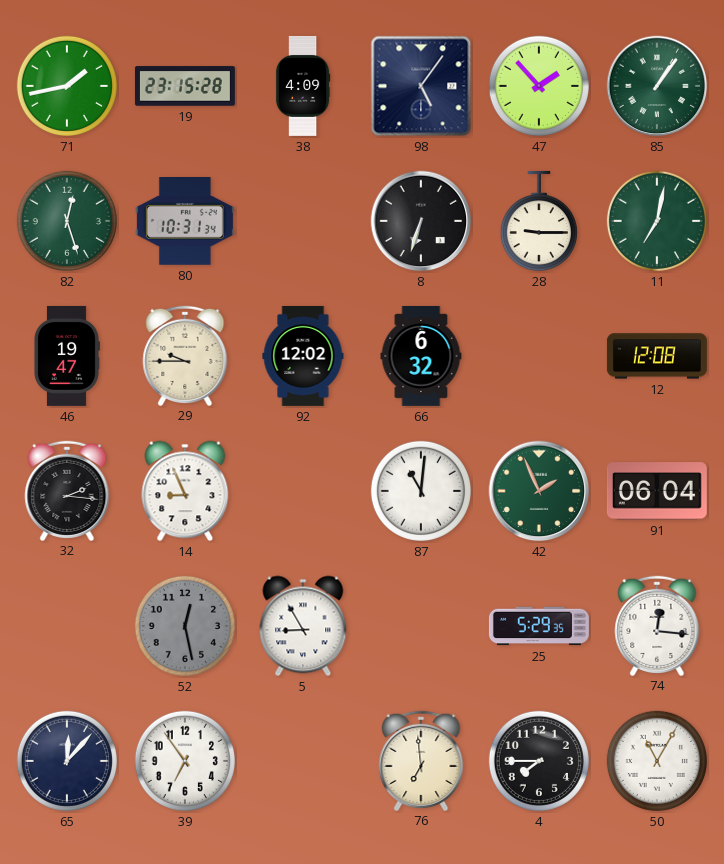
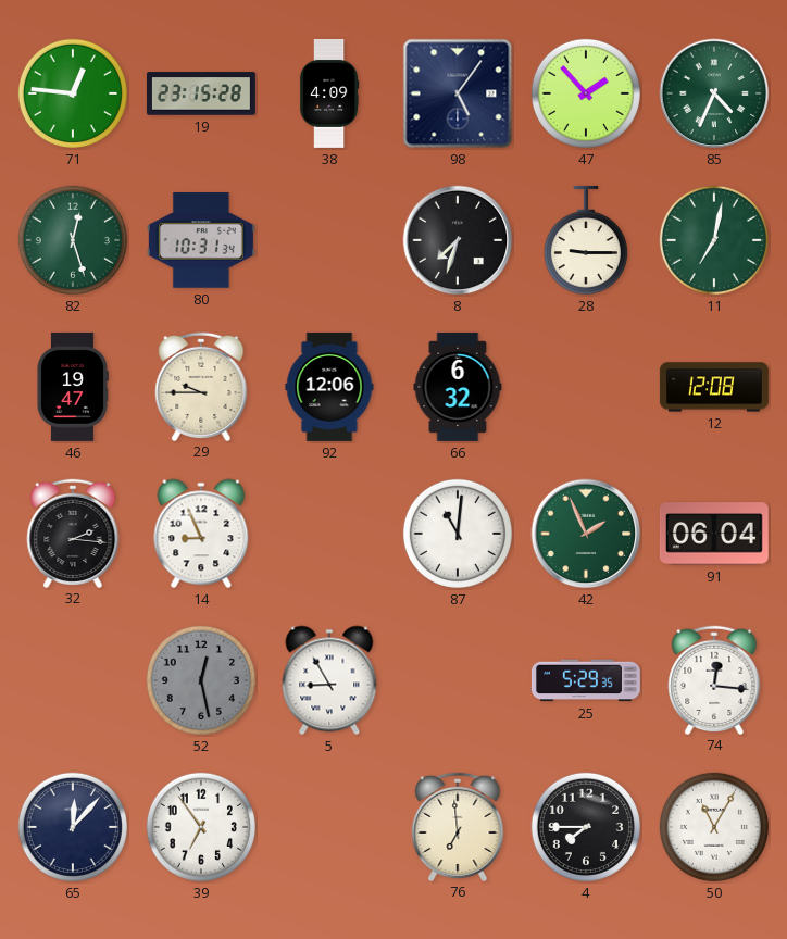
71: 1:43 -> 12:46
85: 1:06 -> 4:34
8: 6:33 -> 7:33
92: 12:02 -> 12:06
